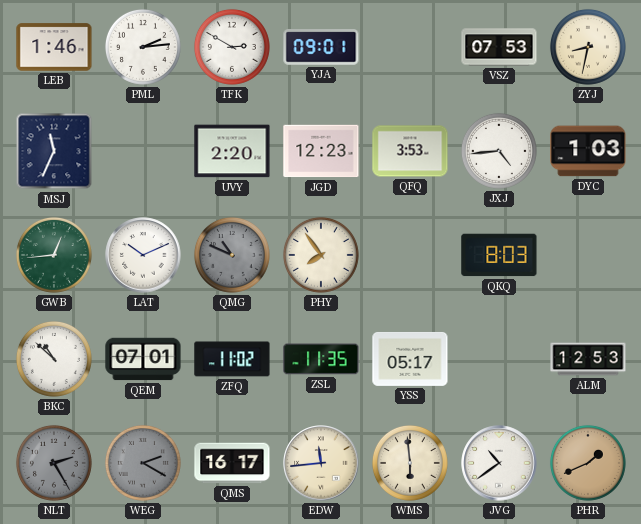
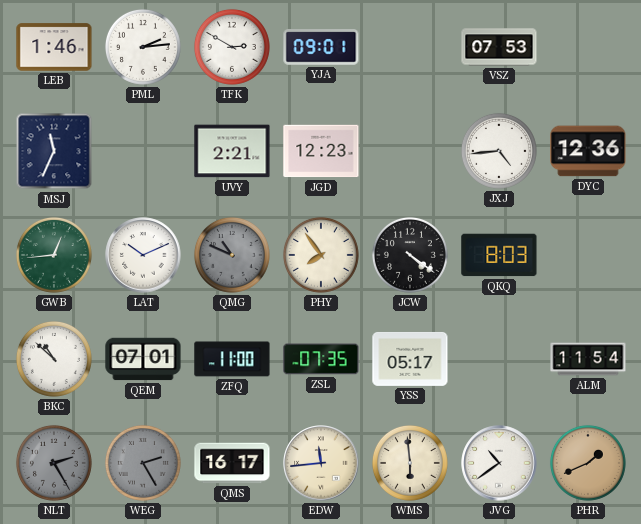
ZYJ: 8:32 -> none
UVY: 2:20 -> 2:21
QFQ: 3:53 -> none
DYC: 1:03 -> 12:36
JCW: none -> 4:21
ZFQ: 11:02 -> 11:00
ZSL: 11:35 -> 07:35
ALM: 12:53 -> 11:54
WEG: 2:20 -> 2:25
